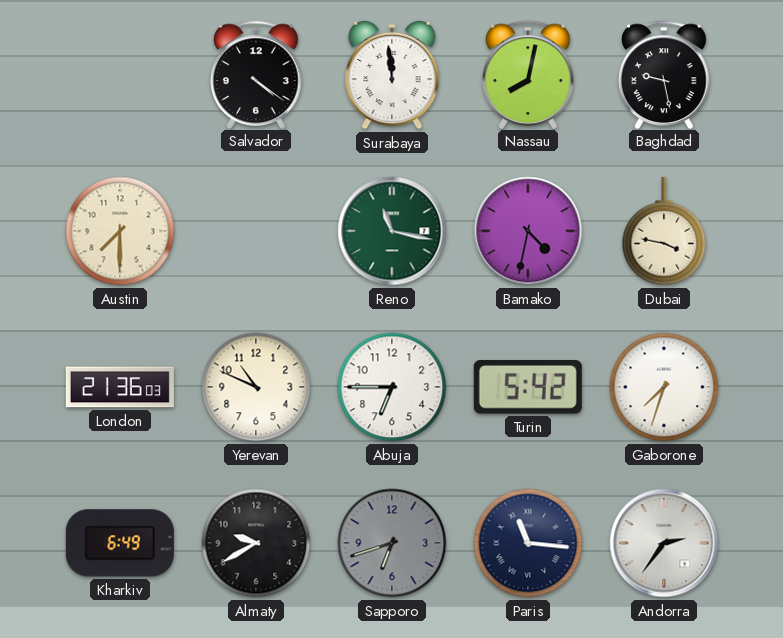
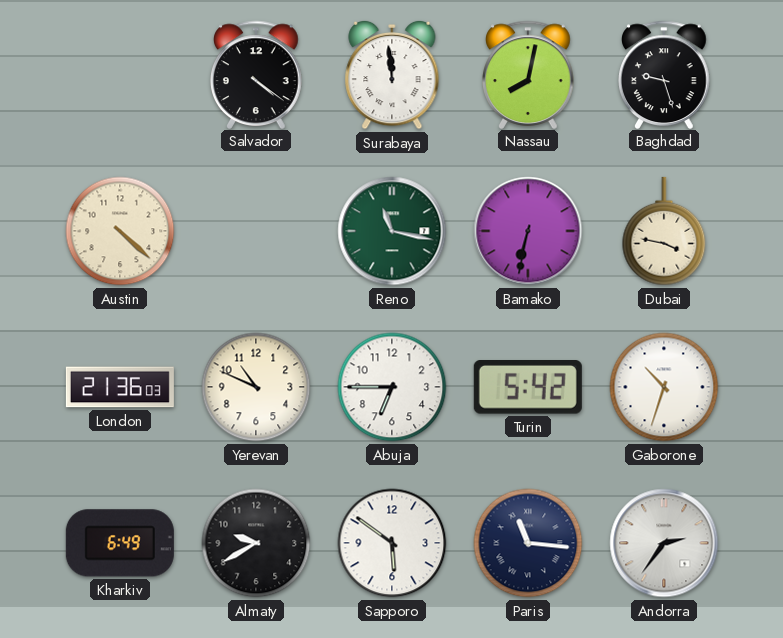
Baghdad: 9:28 -> 9:27
Austin: 7:30 -> 4:22
Bamako: 4:32 -> 6:32
Gaborone: 7:33 -> 10:33
Sapporo: 6:42 -> 5:51
Sapporo dial: grey -> white
